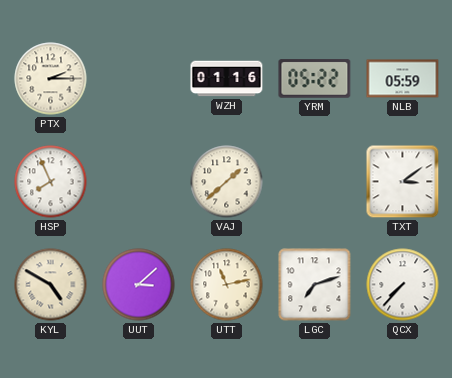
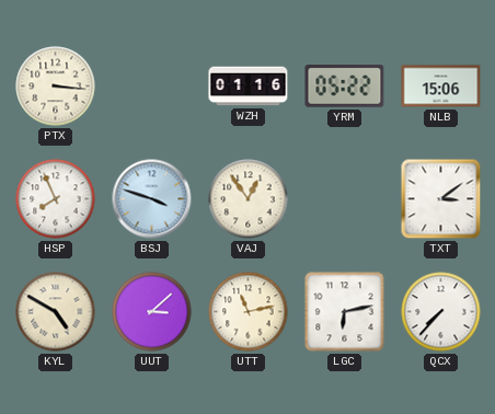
PTX: 2:15 -> 3:16
NLB: 05:59 -> 15:06
BSJ: none -> 3:48
VAJ: 1:38 -> 12:54
LGC: 7:12 -> 6:13
